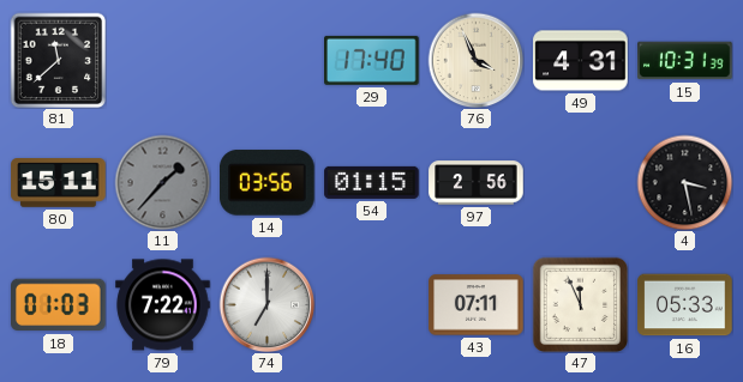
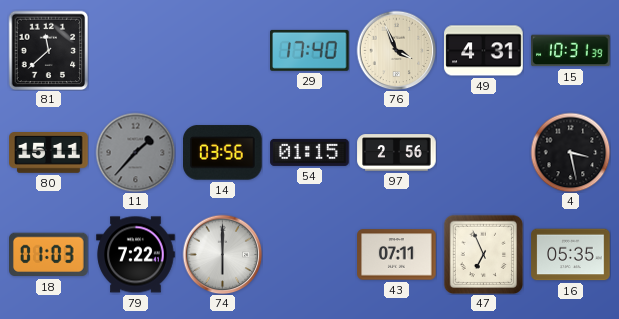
74: 7:00 -> 6:00
47: 11:56 -> 6:56
16: 05:33 -> 05:35
